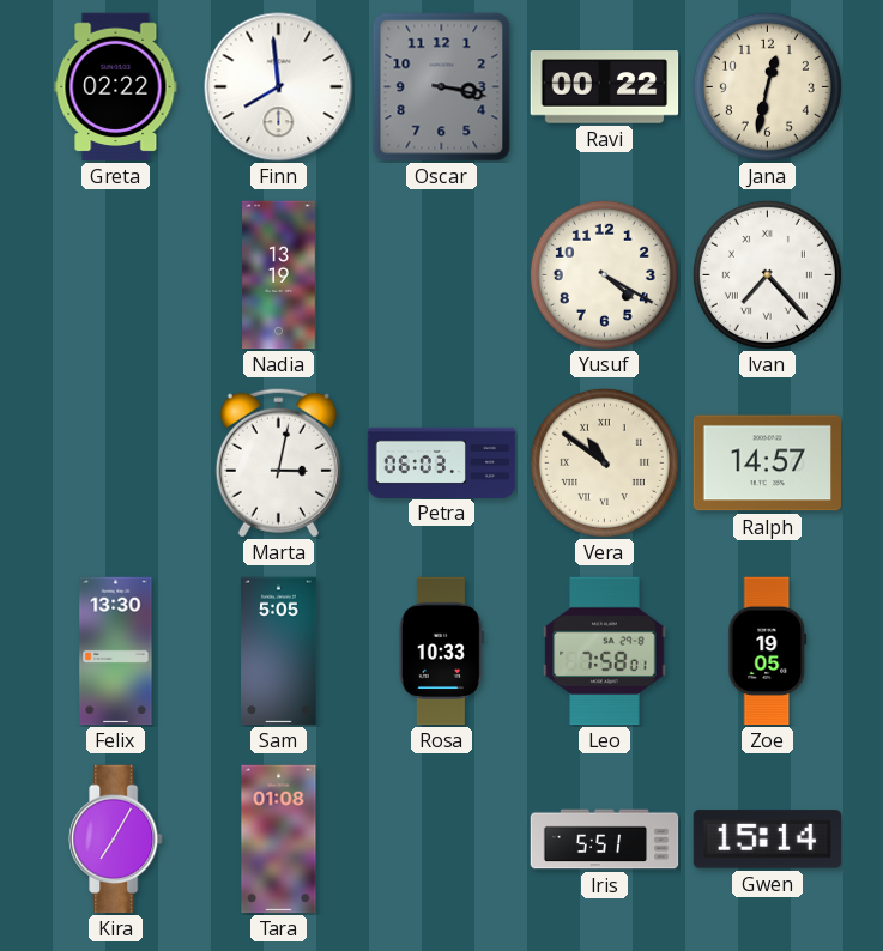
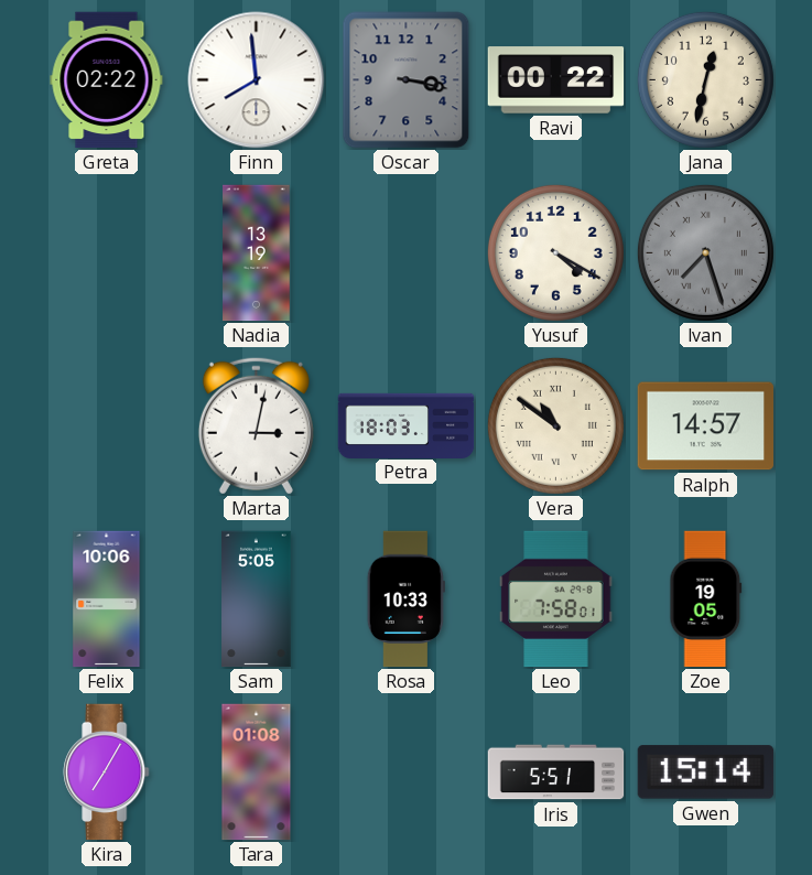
Ivan: 7:23 -> 7:27
Ivan dial: white -> grey
Petra: 06:03 -> 18:03
Felix: 13:30 -> 10:06
